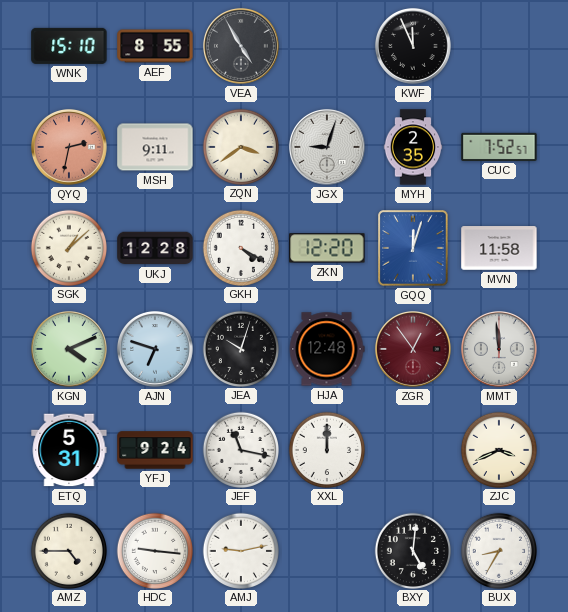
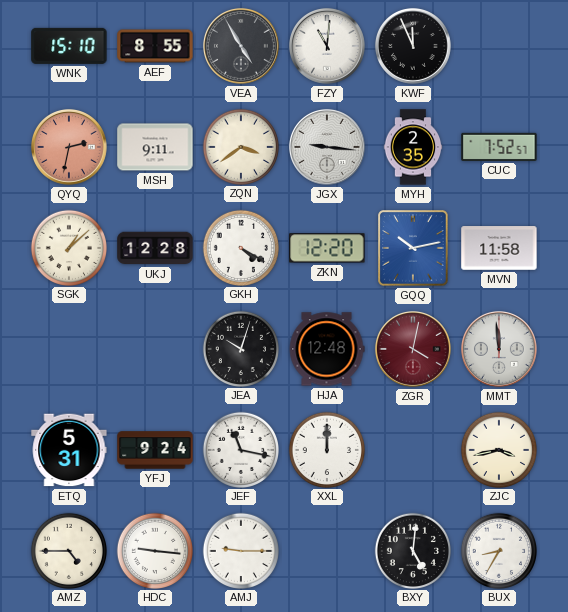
FZY: none -> 11:01
JGX: 9:03 -> 9:16
GQQ: 12:03 -> 10:13
KGN: 4:11 -> none
AJN: 6:48 -> none
ZGR: 12:54 -> 4:02
ZJC: 3:41 -> 3:43
AMJ: 9:13 -> 9:15
